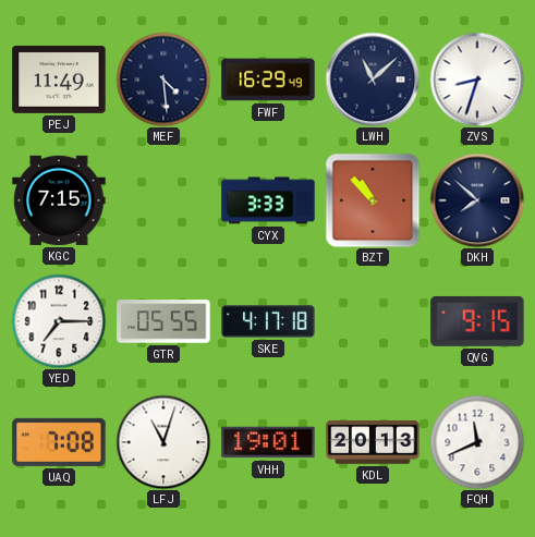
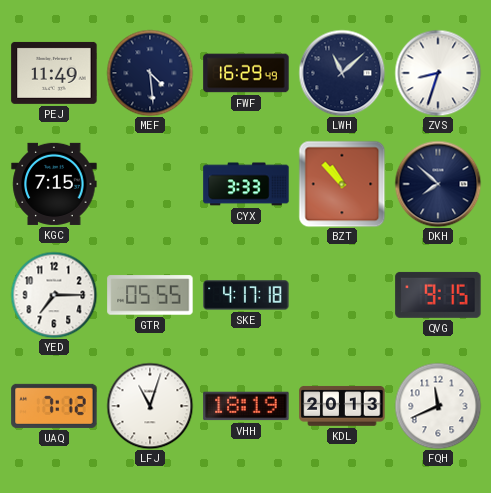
UAQ: 7:08 -> 7:12
VHH: 19:01 -> 18:19
